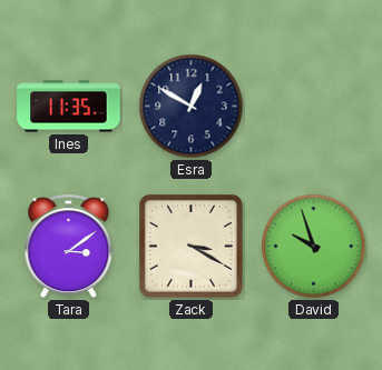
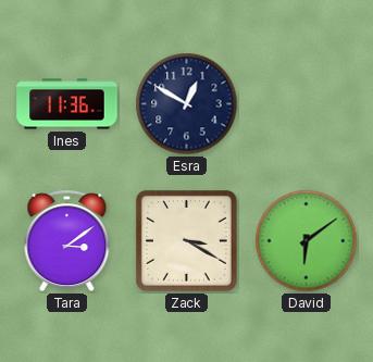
Ines: 11:35 -> 11:36
David: 9:57 -> 6:09
